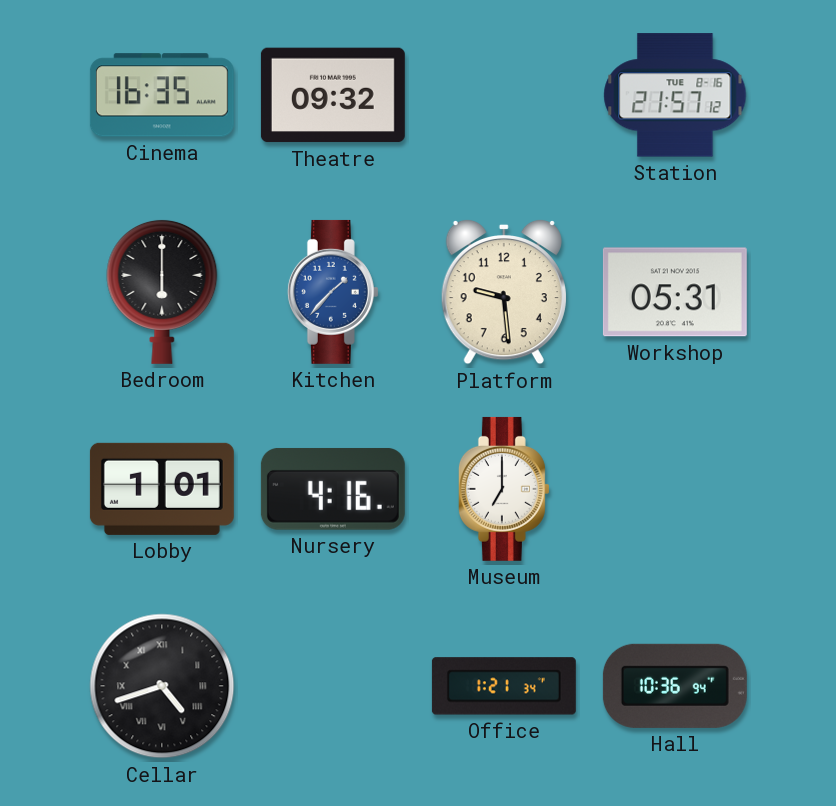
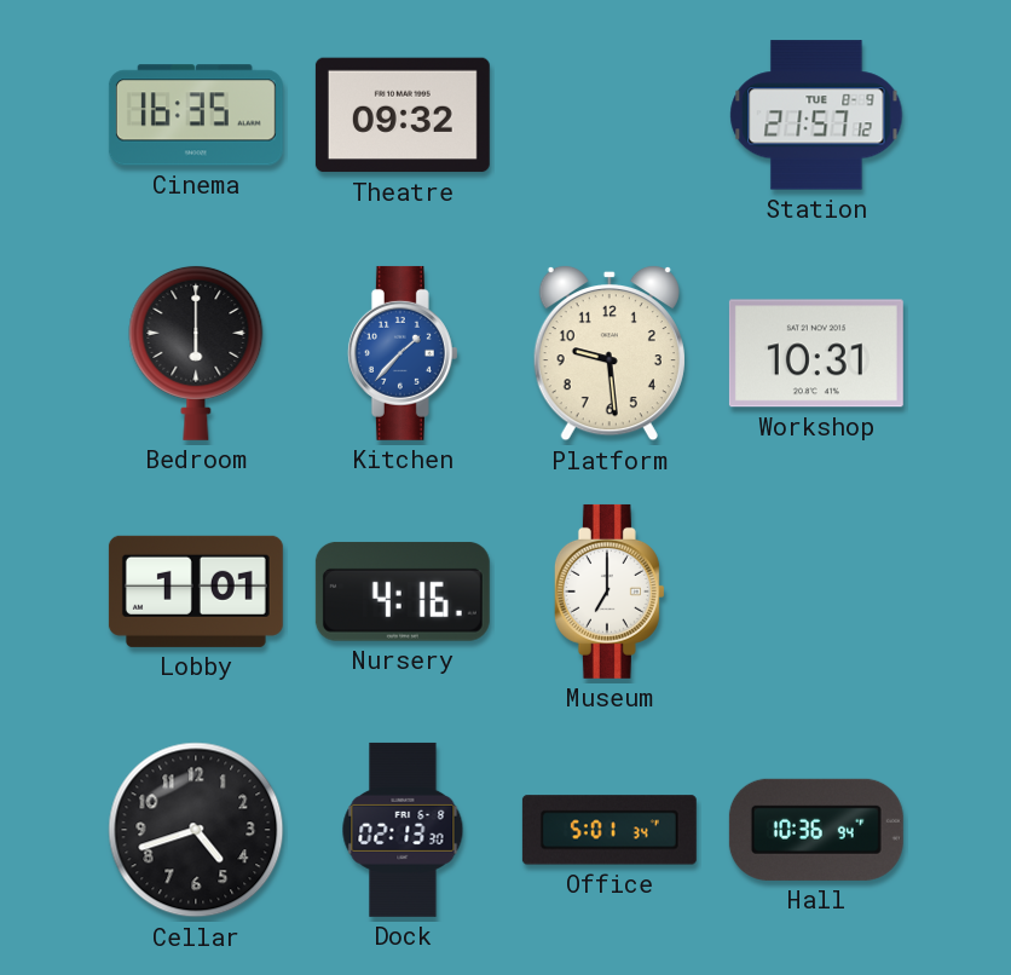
Station date: TUE 8-16 -> TUE 8-9
Workshop: 05:31 -> 10:31
Cellar numerals: Roman -> Arabic
Dock: none -> 02:13
Office: 1:21 -> 5:01
